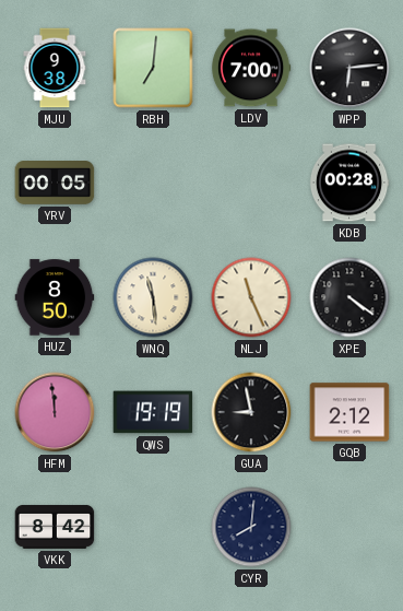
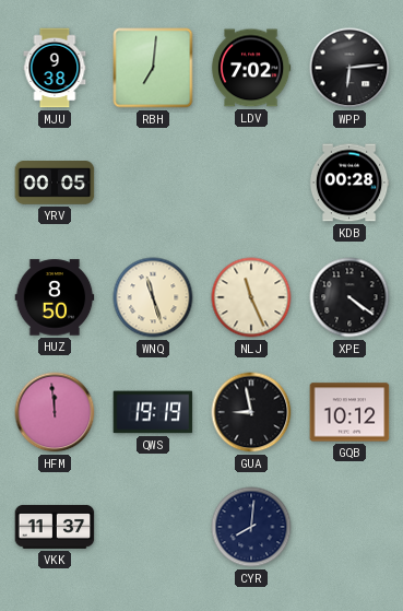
LDV: 7:00 -> 7:02
WNQ: 11:29 -> 11:27
GQB: 2:12 -> 10:12
VKK: 8:42 -> 11:37
